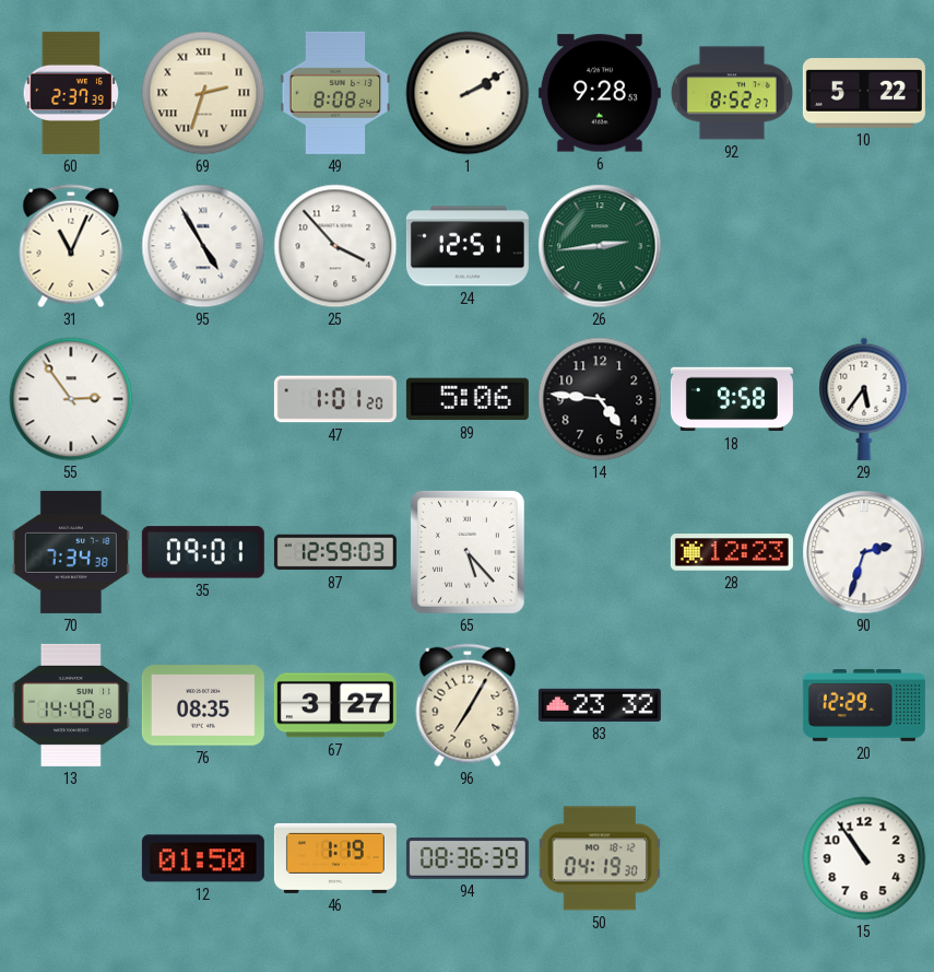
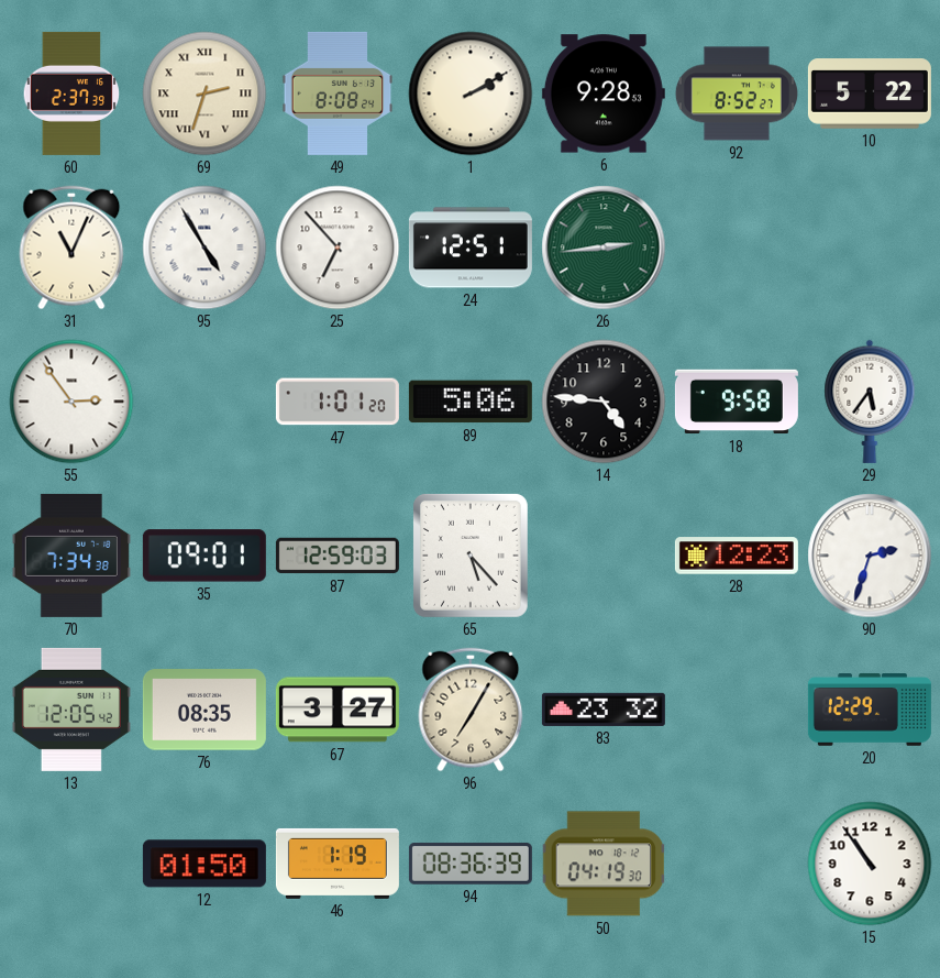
25: 3:53 -> 6:53
13: 14:40 -> 12:05
